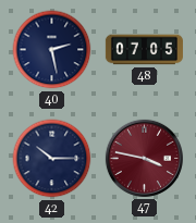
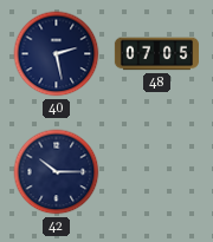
47: 3:47 -> none
